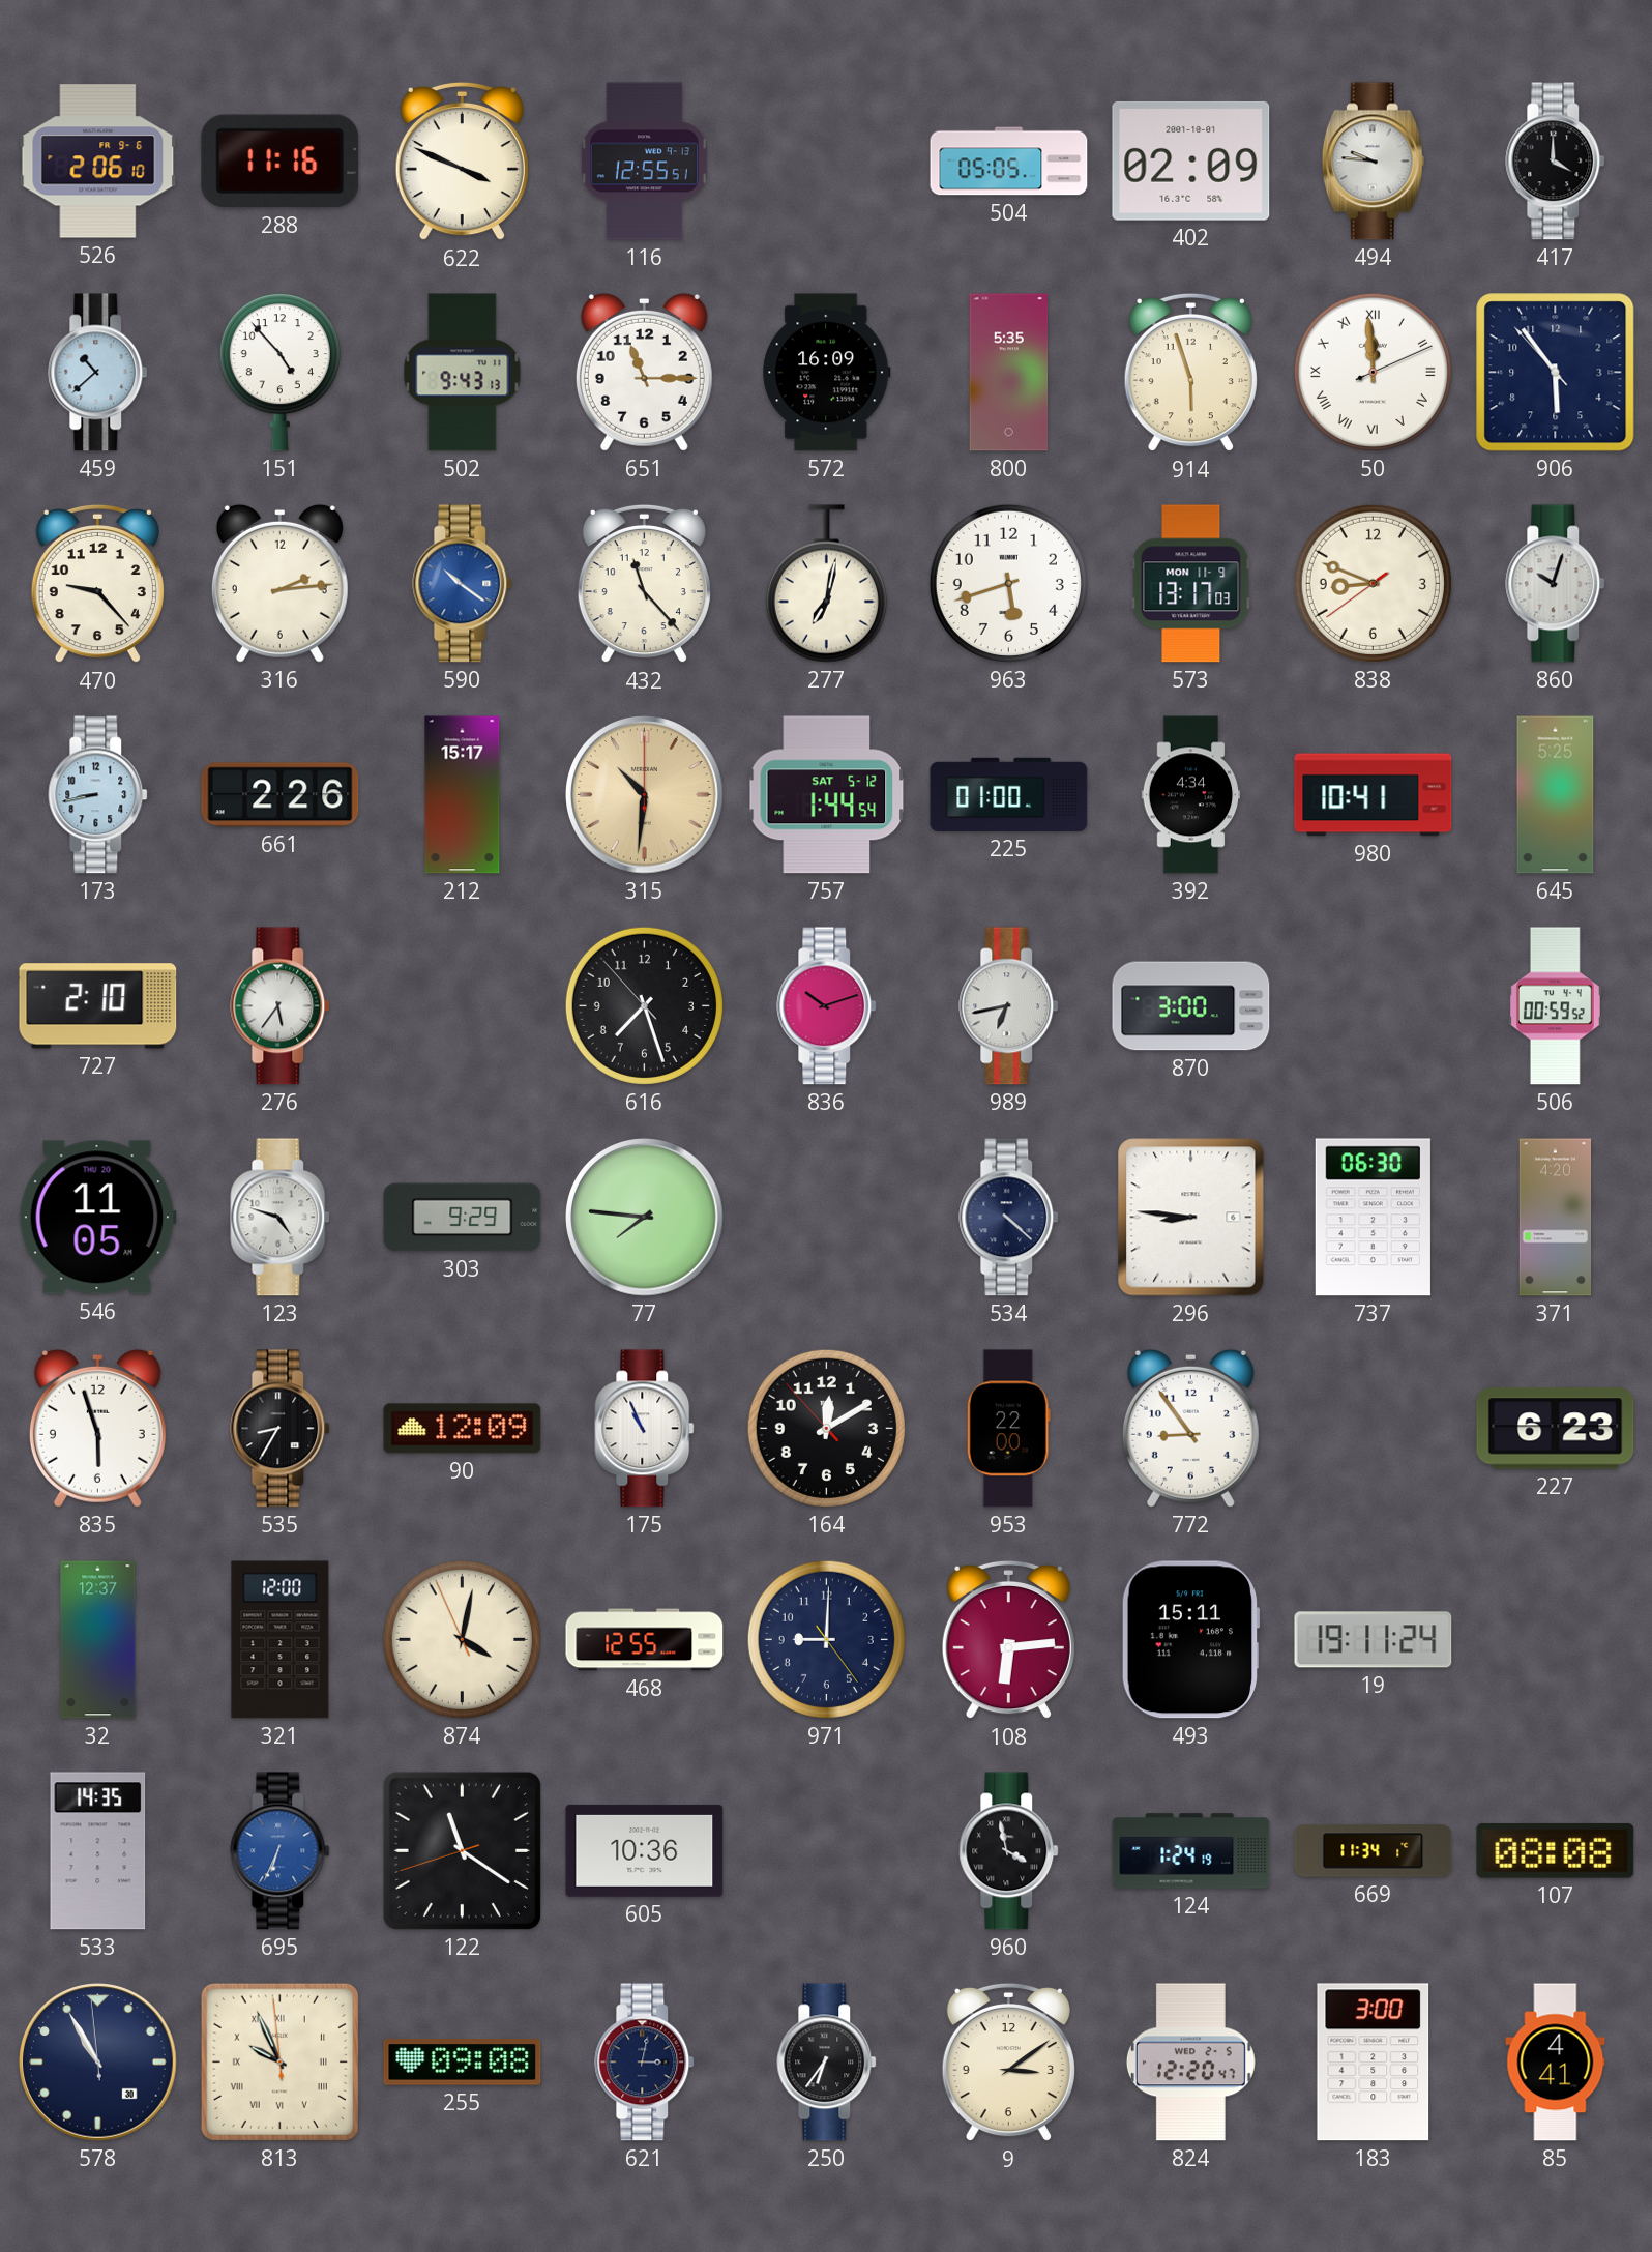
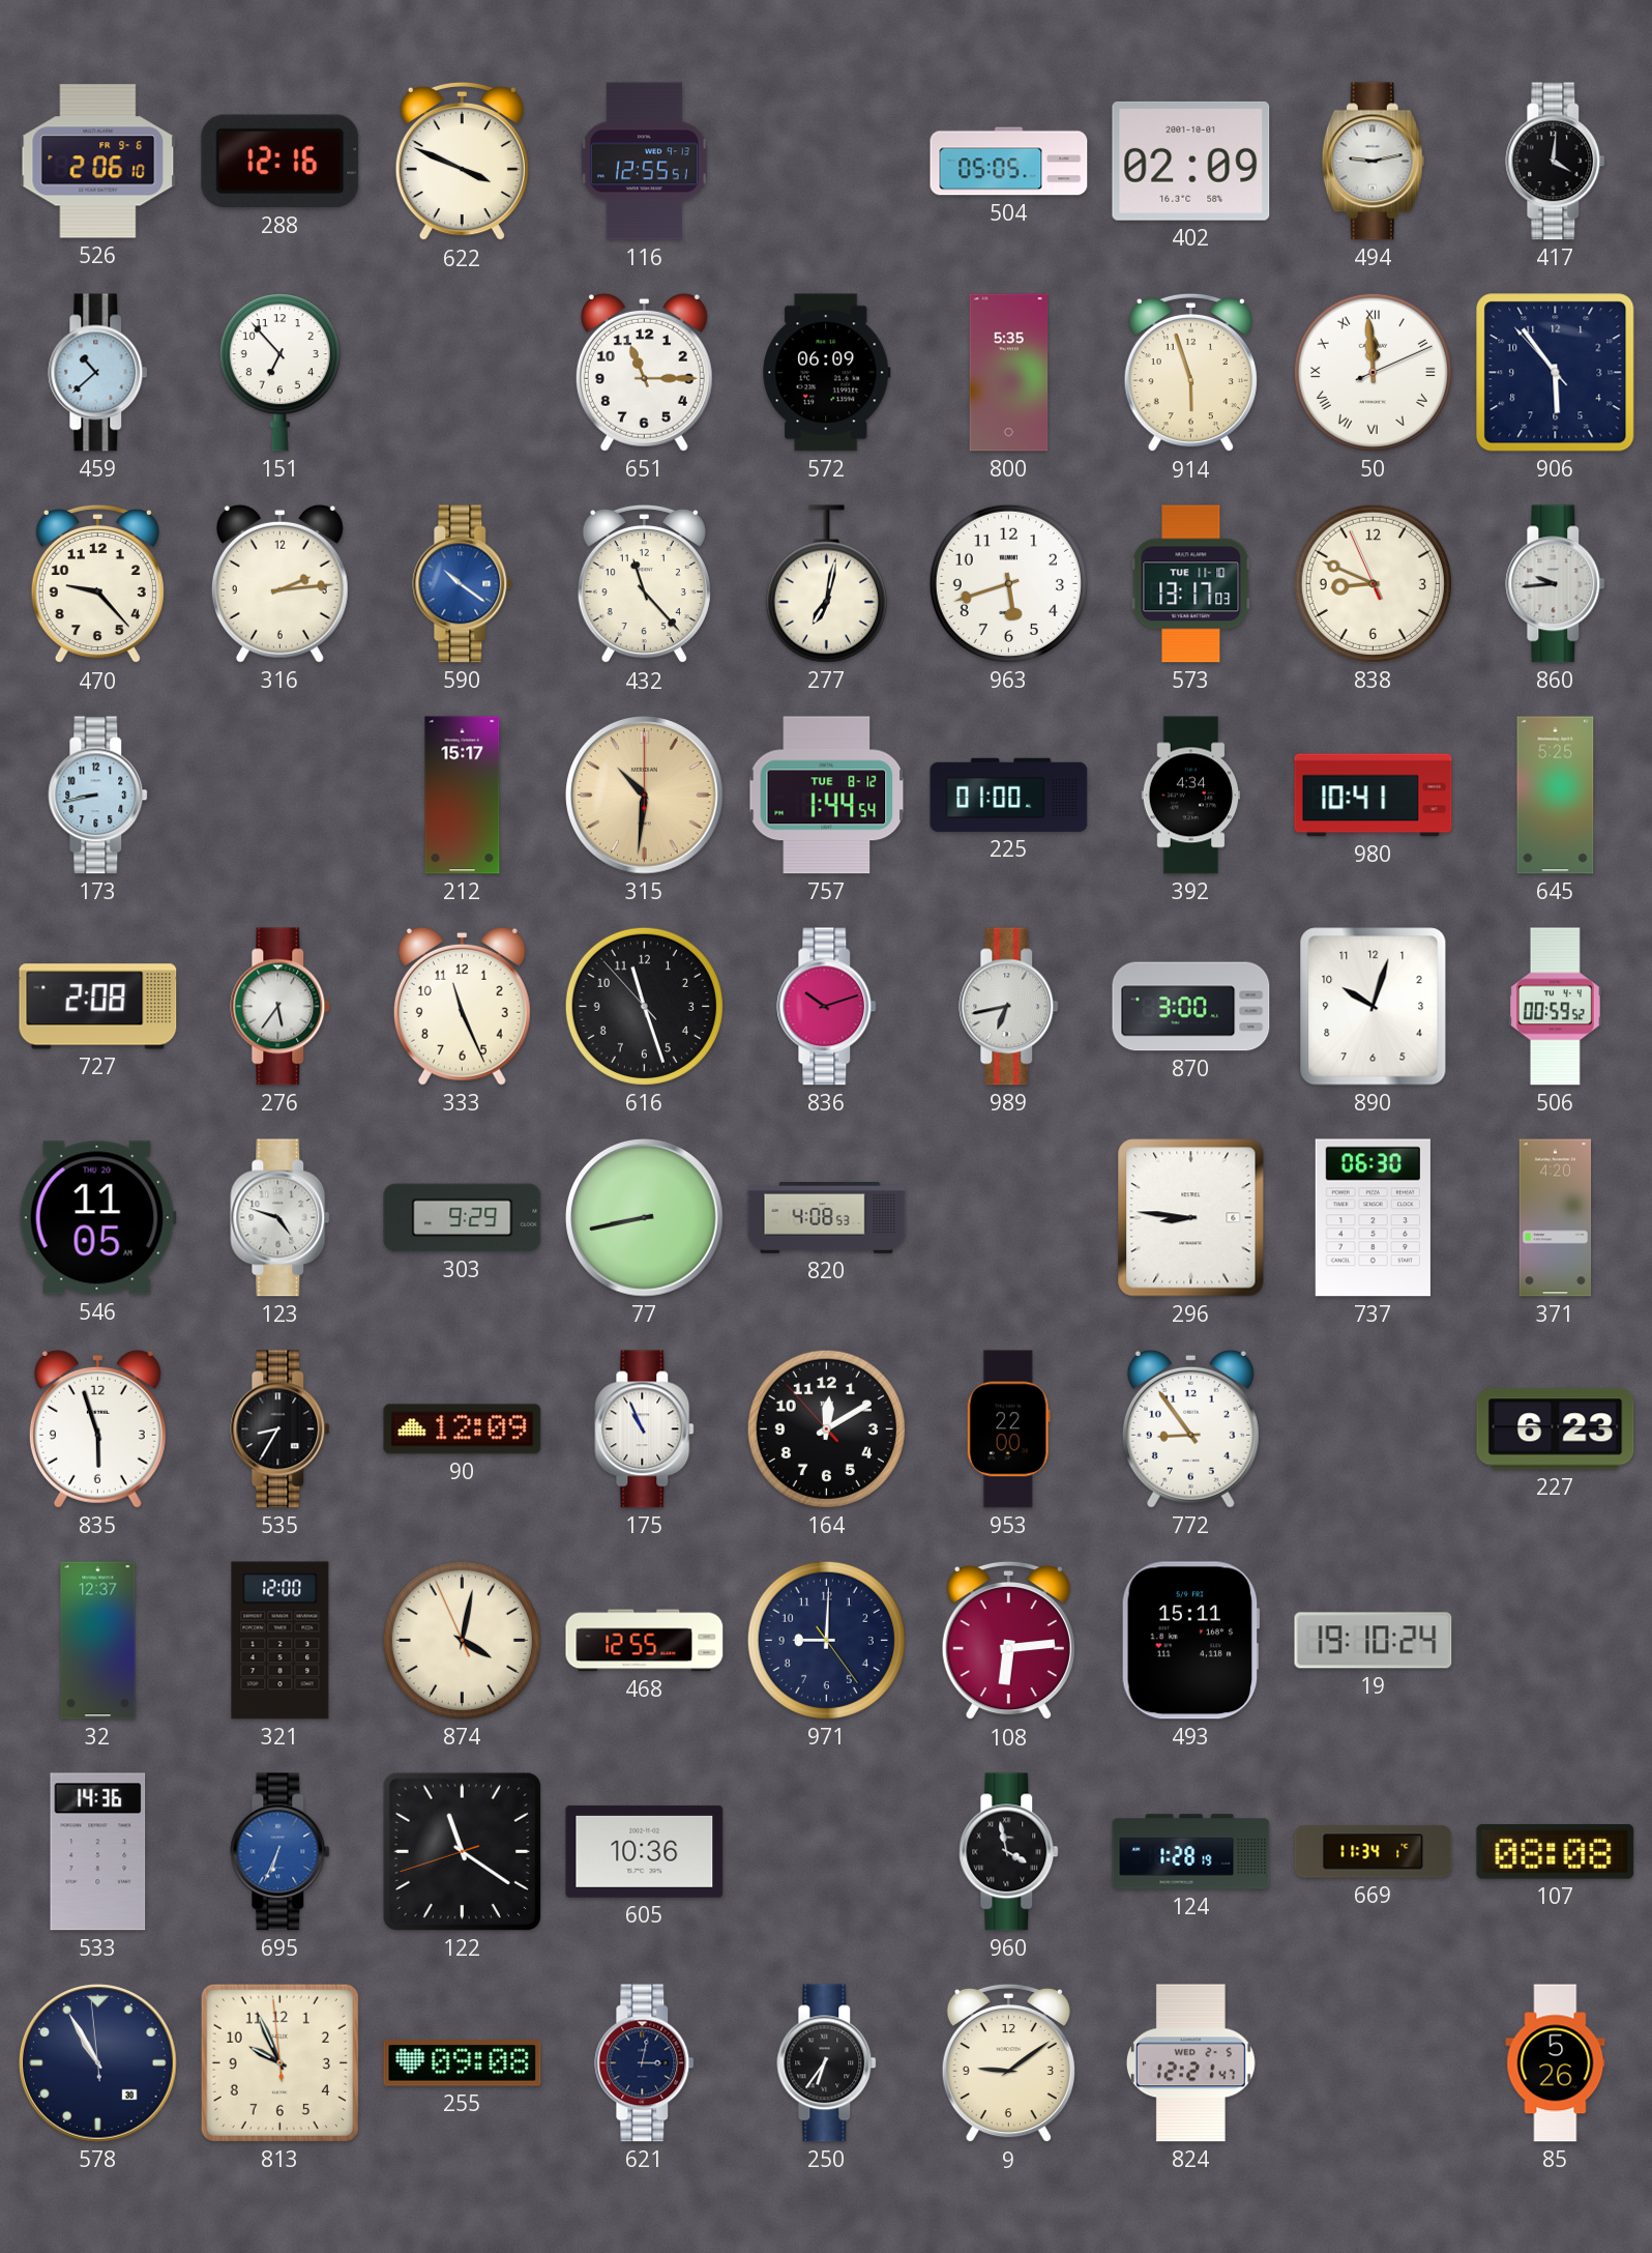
288: 11:16 -> 12:16
494: 9:46 -> 9:13
417: 4:00 -> 4:01
151: 4:53 -> 6:53
502: 9:43 -> none
572: 16:09 -> 06:09
573 date: MON 11-9 -> TUE 11-10
838: 8:48:39 -> 8:48:56
860: 10:03 -> 9:44
661: 2:26 -> none
757 date: SAT 5-12 -> TUE 8-12
727: 2:10 -> 2:08
333: none -> 11:26
616: 7:26 -> 11:26
890: none -> 10:03
77: 7:46 -> 8:43
820: none -> 4:08
534: 4:22 -> none
19: 19:11 -> 19:10
533: 14:35 -> 14:36
124: 1:24 -> 1:28
813 numerals: Roman -> Arabic
9: 3:09 -> 9:09
824: 12:20 -> 12:21
183: 3:00 -> none
85: 4:41 -> 5:26
